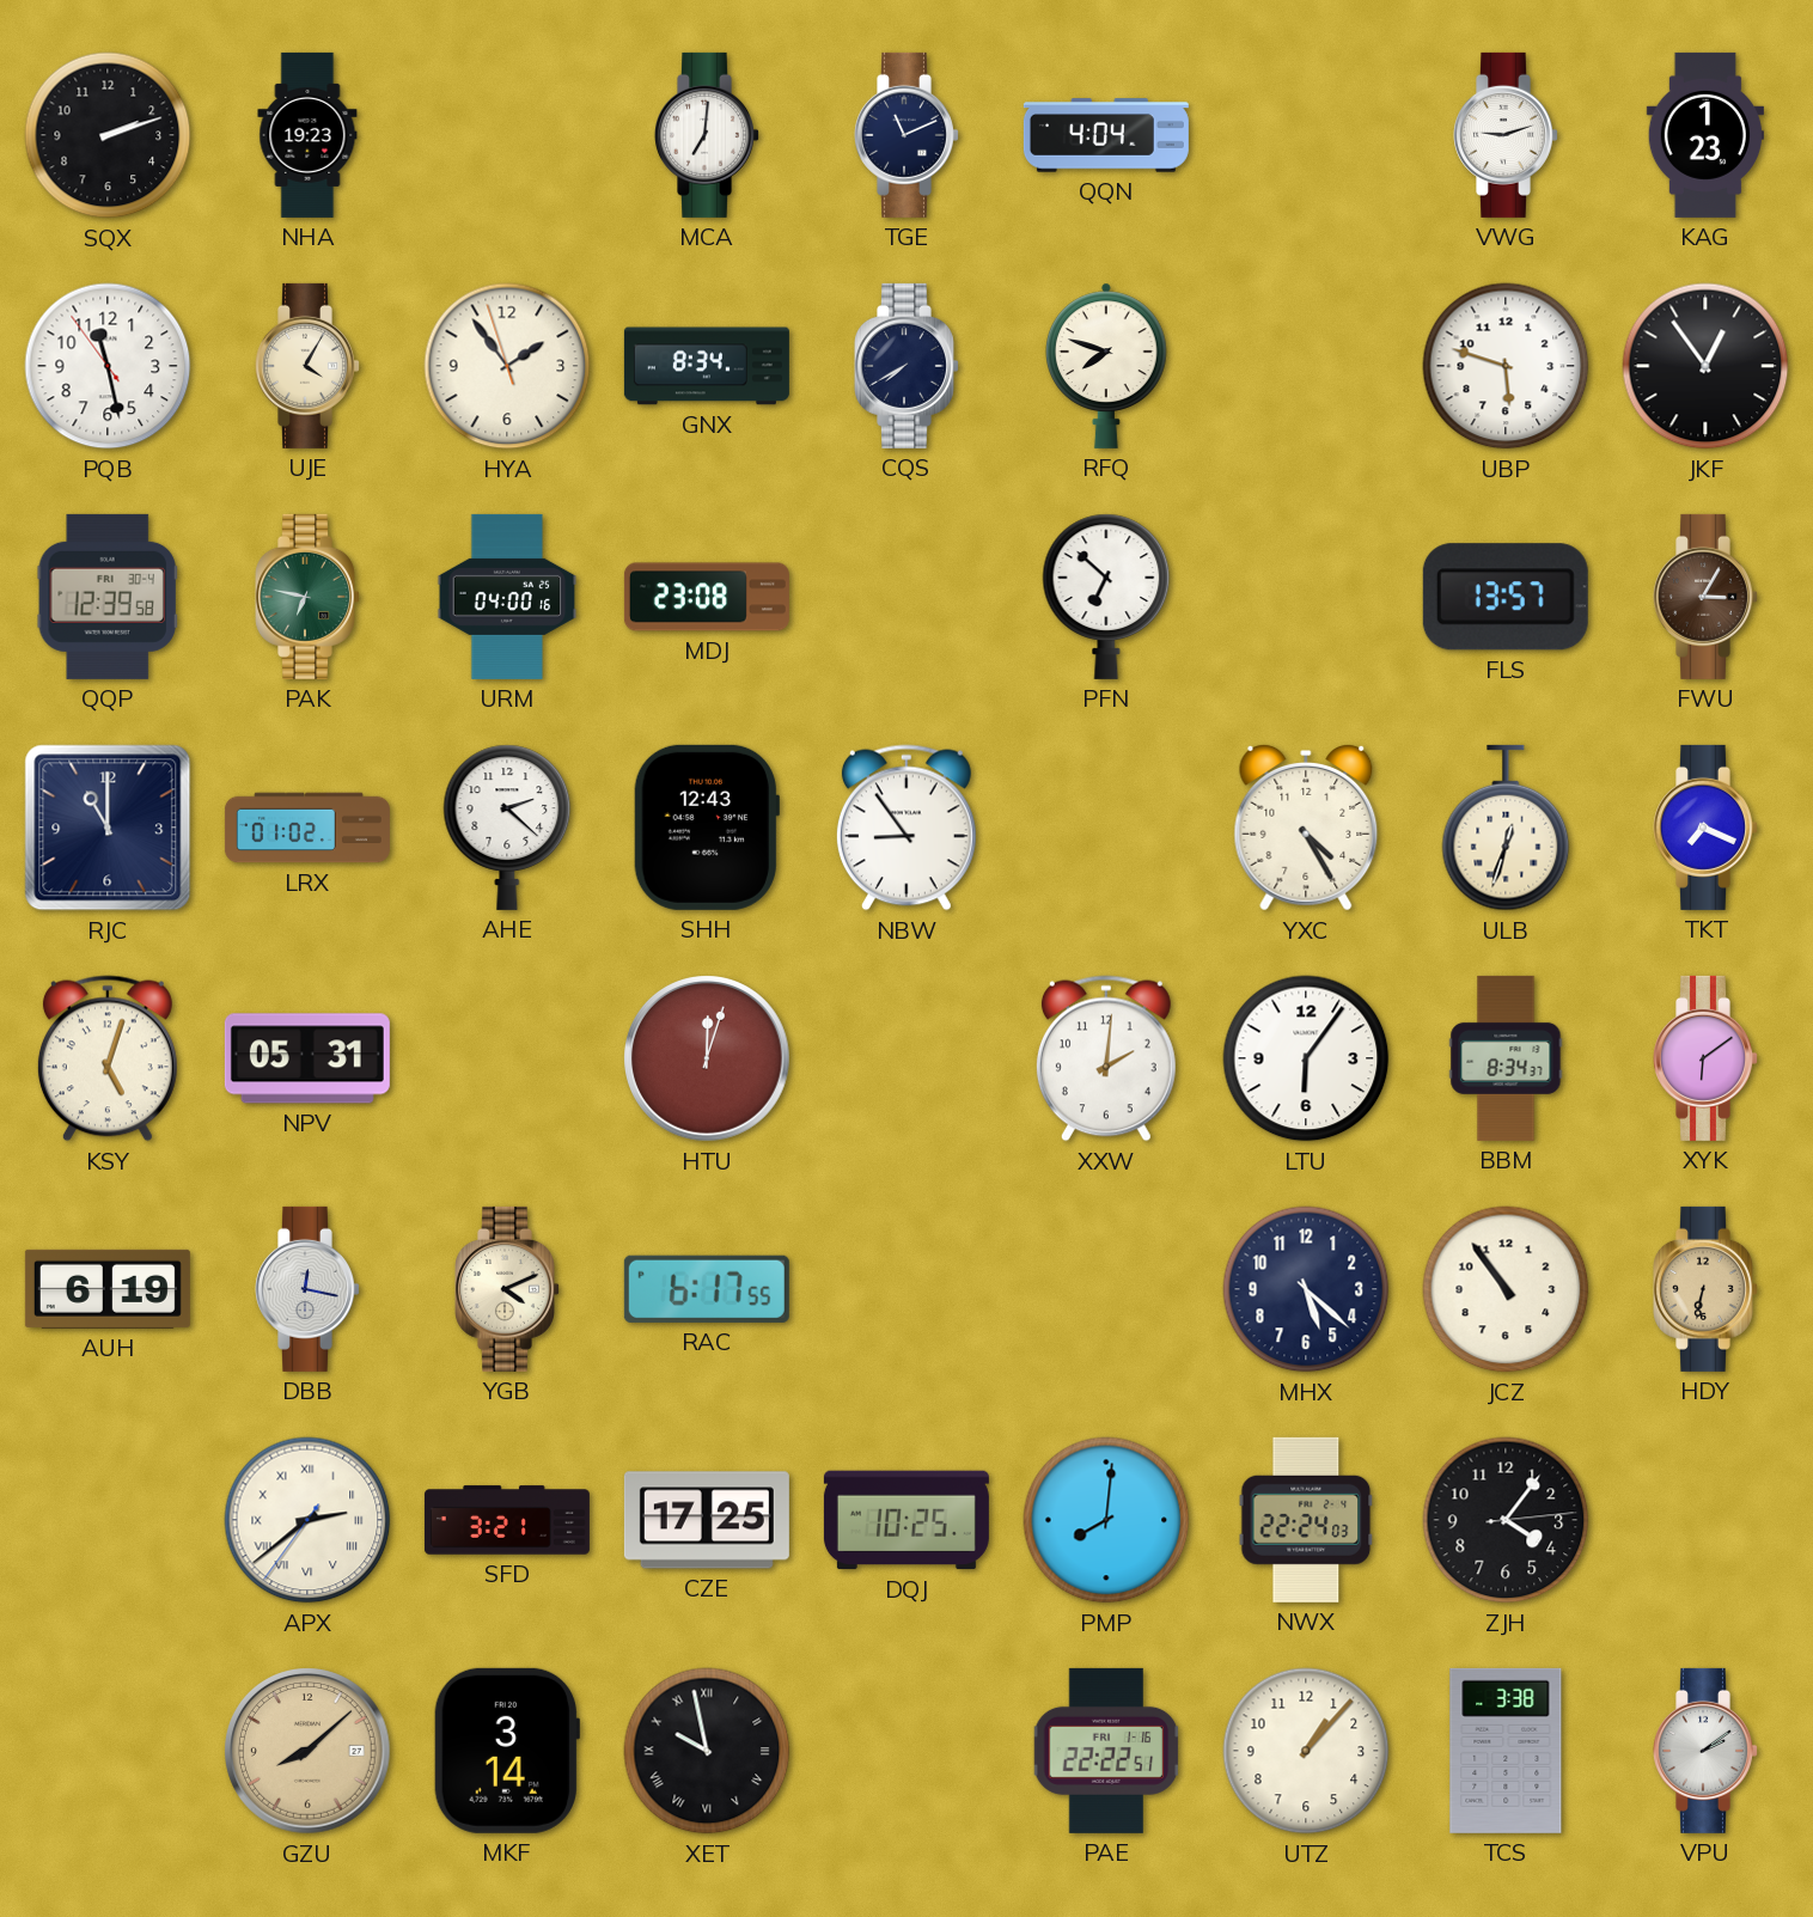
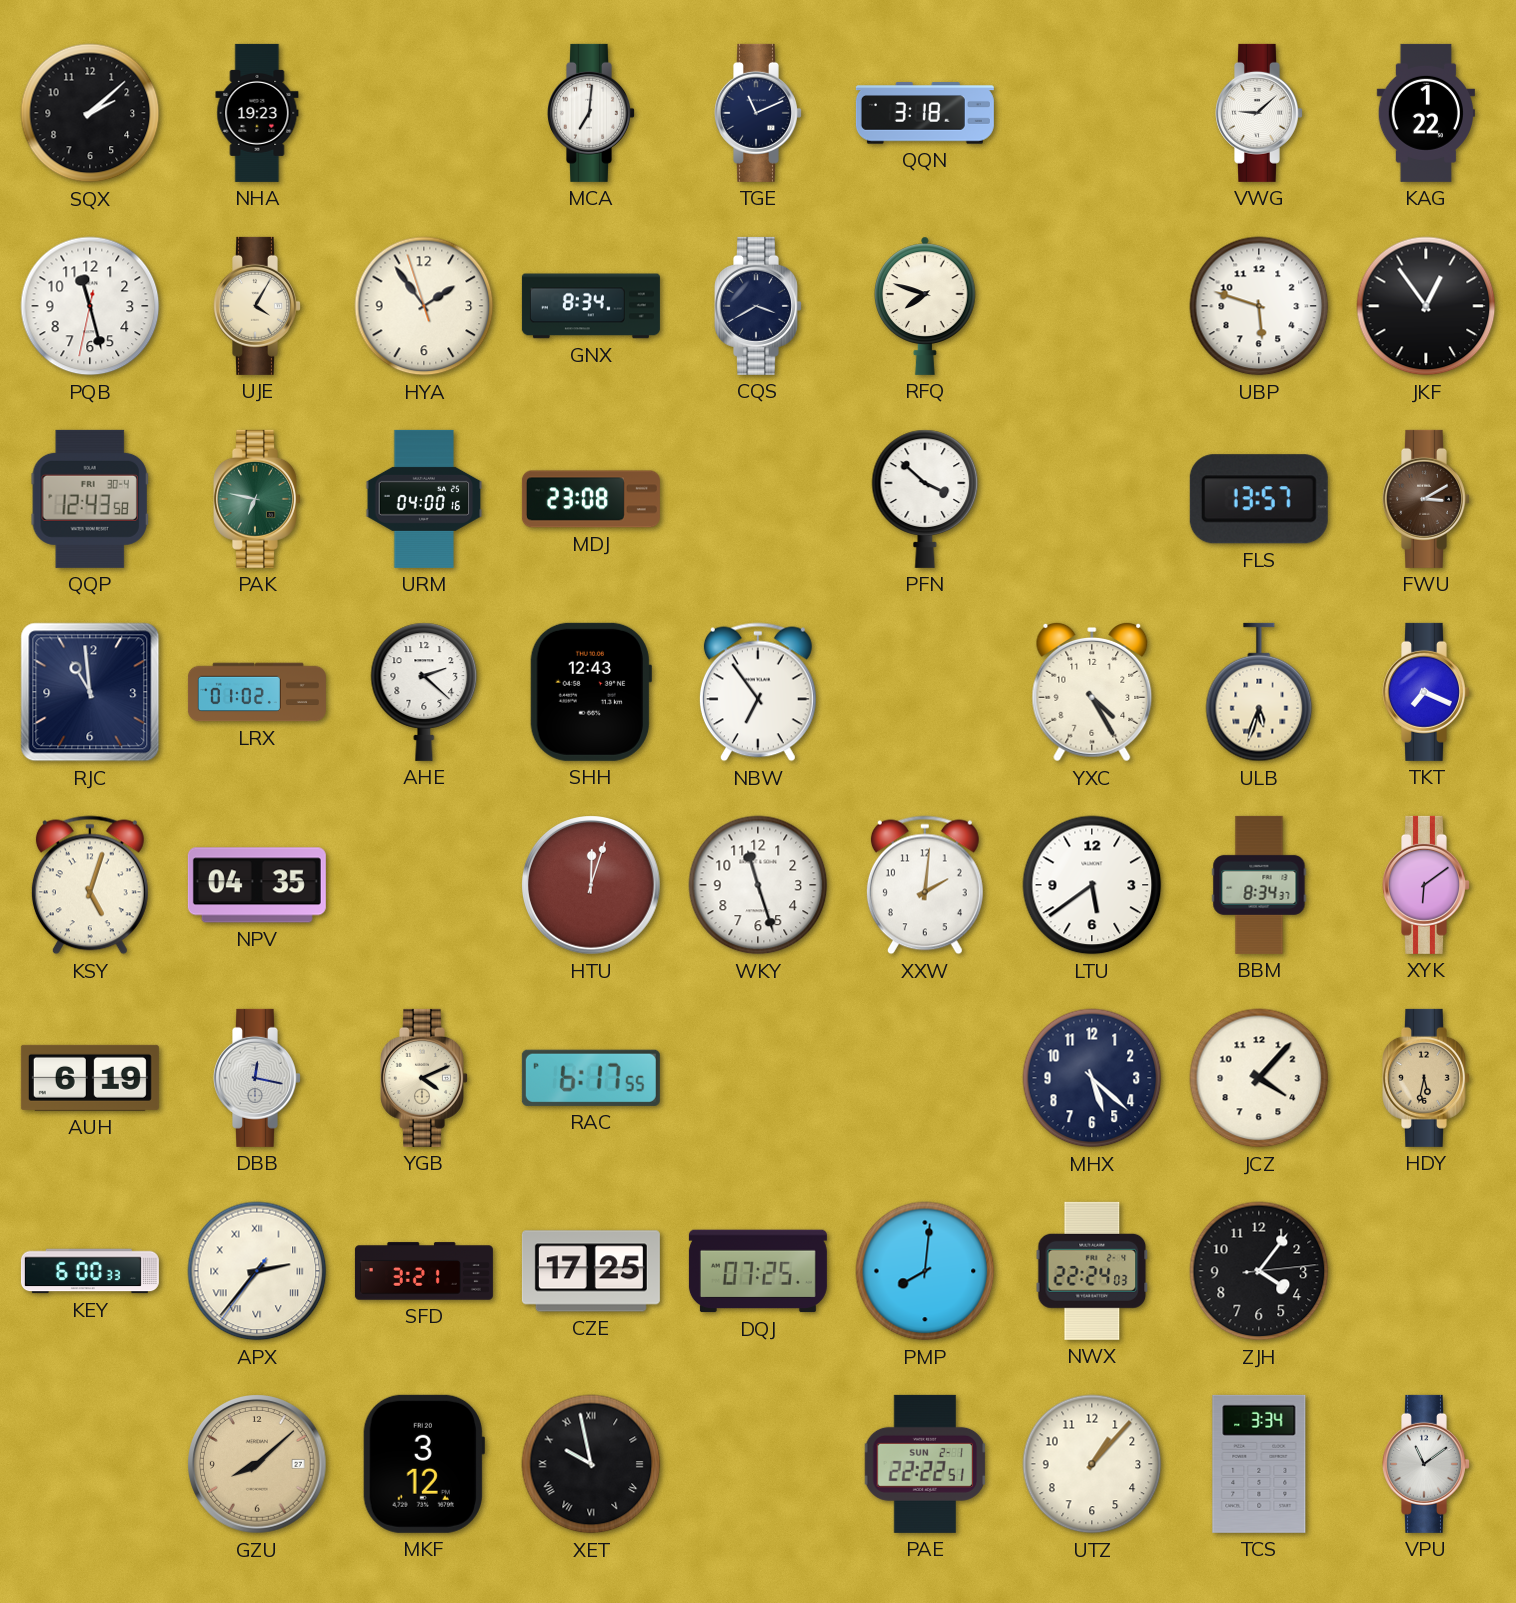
SQX: 2:12 -> 2:08
QQN: 4:04 -> 3:18
VWG: 9:12 -> 9:08
KAG: 1:23 -> 1:22
PQB: 11:27:54 -> 11:27:32
CQS: 7:40 -> 3:40
QQP: 12:39 -> 12:43
PFN: 6:52 -> 3:52
FWU: 3:05 -> 3:10
RJC: 11:00 -> 10:59
NBW: 8:54 -> 6:54
ULB: 12:33 -> 5:33
NPV: 05:31 -> 04:35
WKY: none -> 11:27
LTU: 6:06 -> 5:39
JCZ: 10:54 -> 4:07
HDY: 6:32 -> 5:32
KEY: none -> 6:00
APX: 2:38 -> 2:36
DQJ: 10:25 -> 07:25
MKF: 3:14 -> 3:12
PAE date: FRI 1-16 -> SUN 2-1
TCS: 3:38 -> 3:34
VPU: 2:09 -> 11:09
